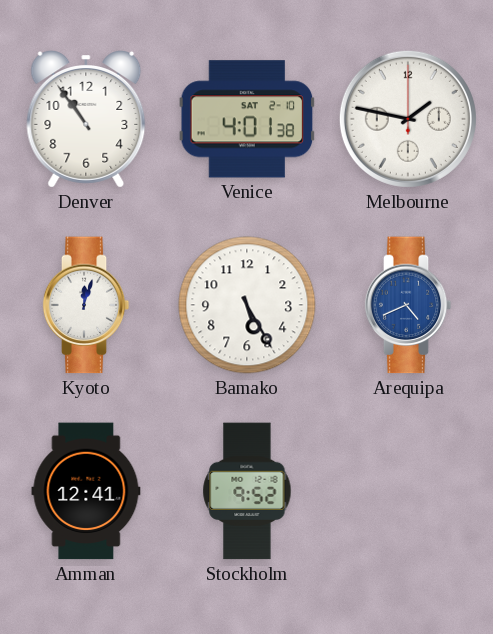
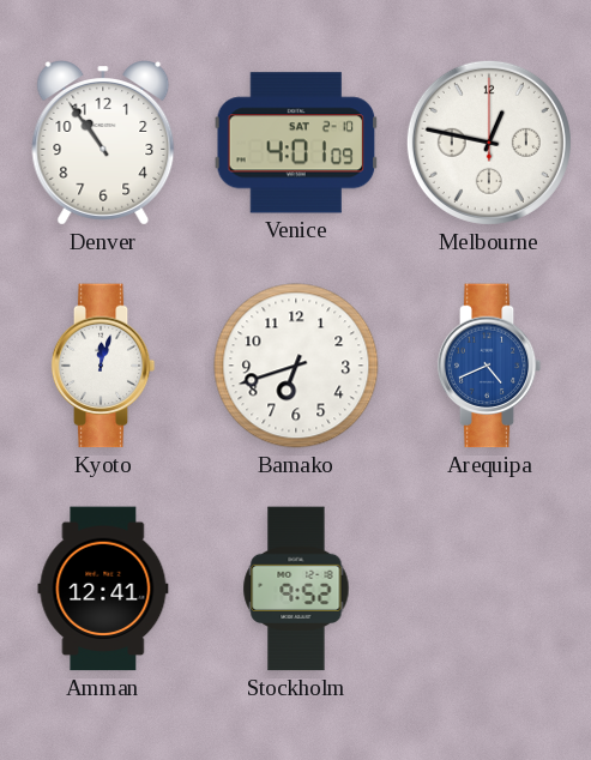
Venice: 4:01:38 -> 4:01:09
Melbourne: 1:47 -> 12:47
Bamako: 5:25 -> 6:42
